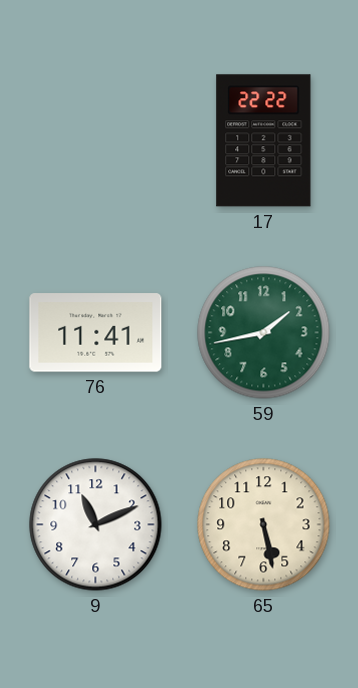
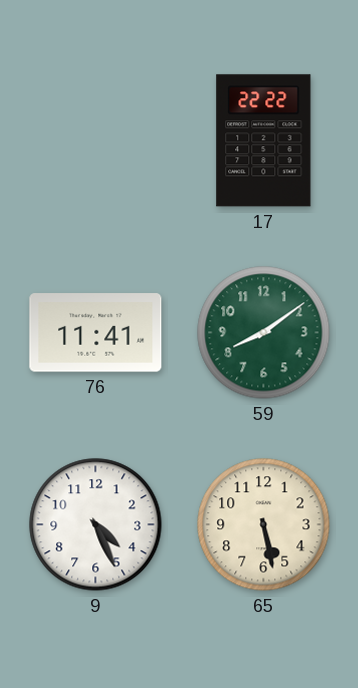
59: 1:43 -> 8:09
9: 11:11 -> 4:26
